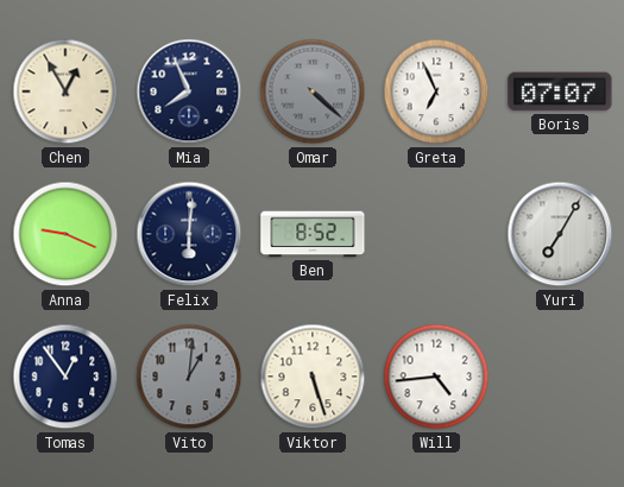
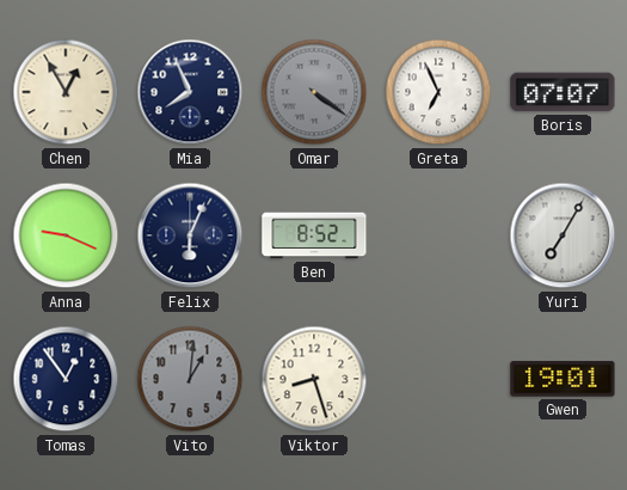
Omar: 4:22 -> 4:21
Felix: 6:01 -> 6:04
Viktor: 5:27 -> 8:27
Will: 4:44 -> none
Gwen: none -> 19:01
